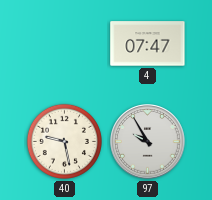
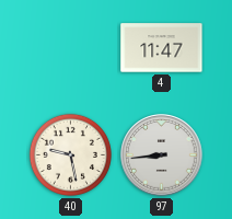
4: 07:47 -> 11:47
97: 9:55 -> 8:44
